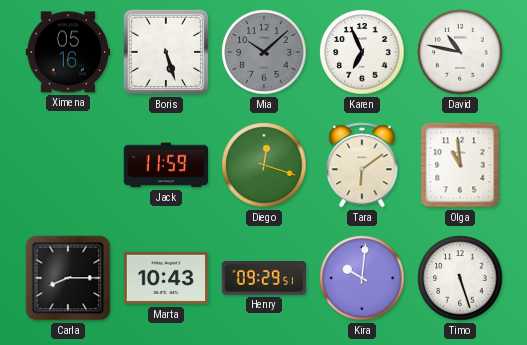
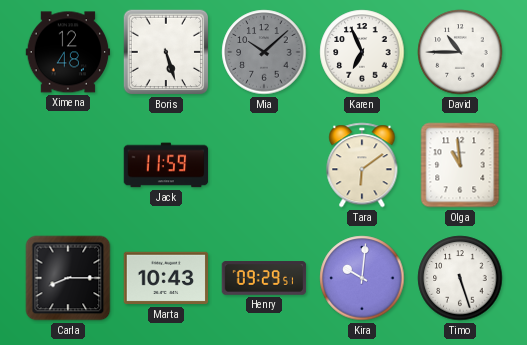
Ximena: 05:16 -> 12:48
David: 10:47 -> 10:45
Diego: 12:18 -> none
